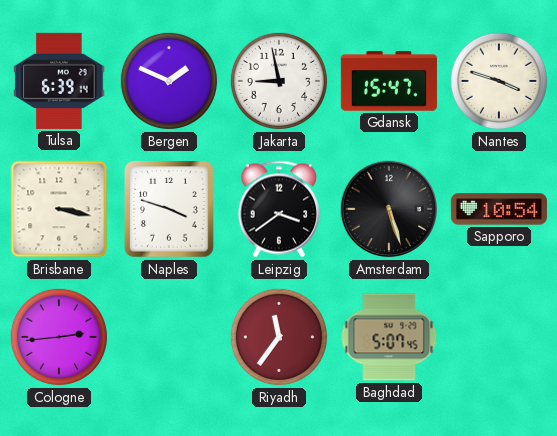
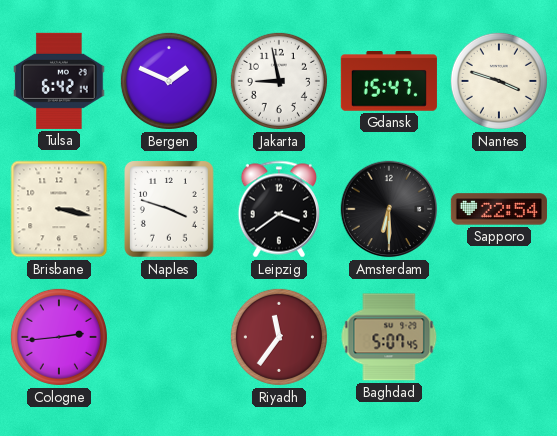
Tulsa: 6:39 -> 6:42
Amsterdam: 5:27 -> 6:30
Sapporo: 10:54 -> 22:54
